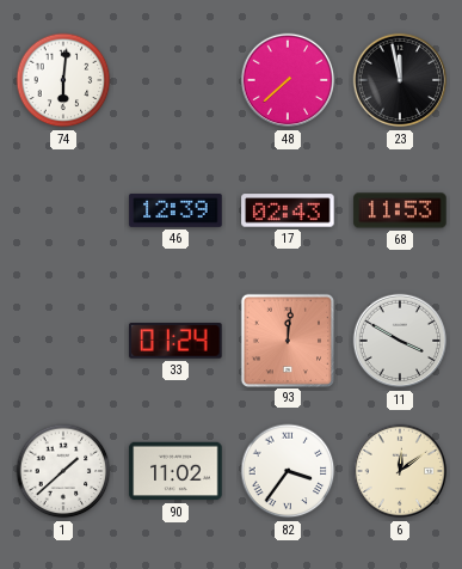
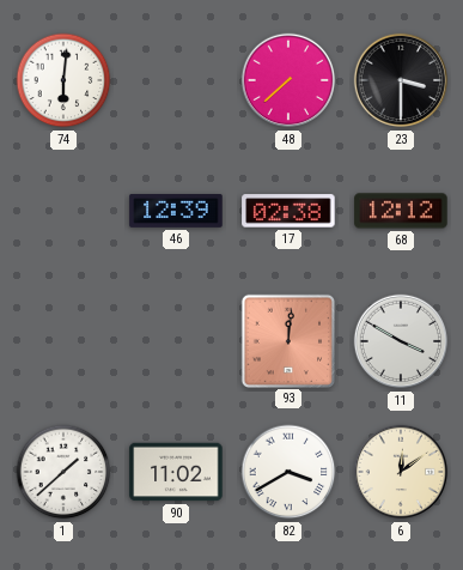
23: 11:58 -> 3:30
17: 02:43 -> 02:38
68: 11:53 -> 12:12
33: 01:24 -> none
82: 3:36 -> 3:40
